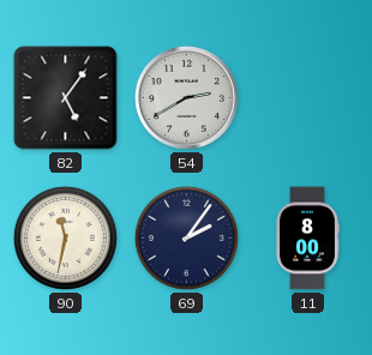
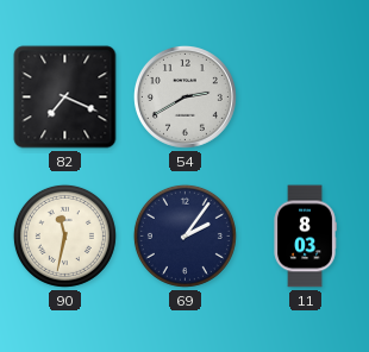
82: 5:06 -> 7:19
11: 8:00 -> 8:03
